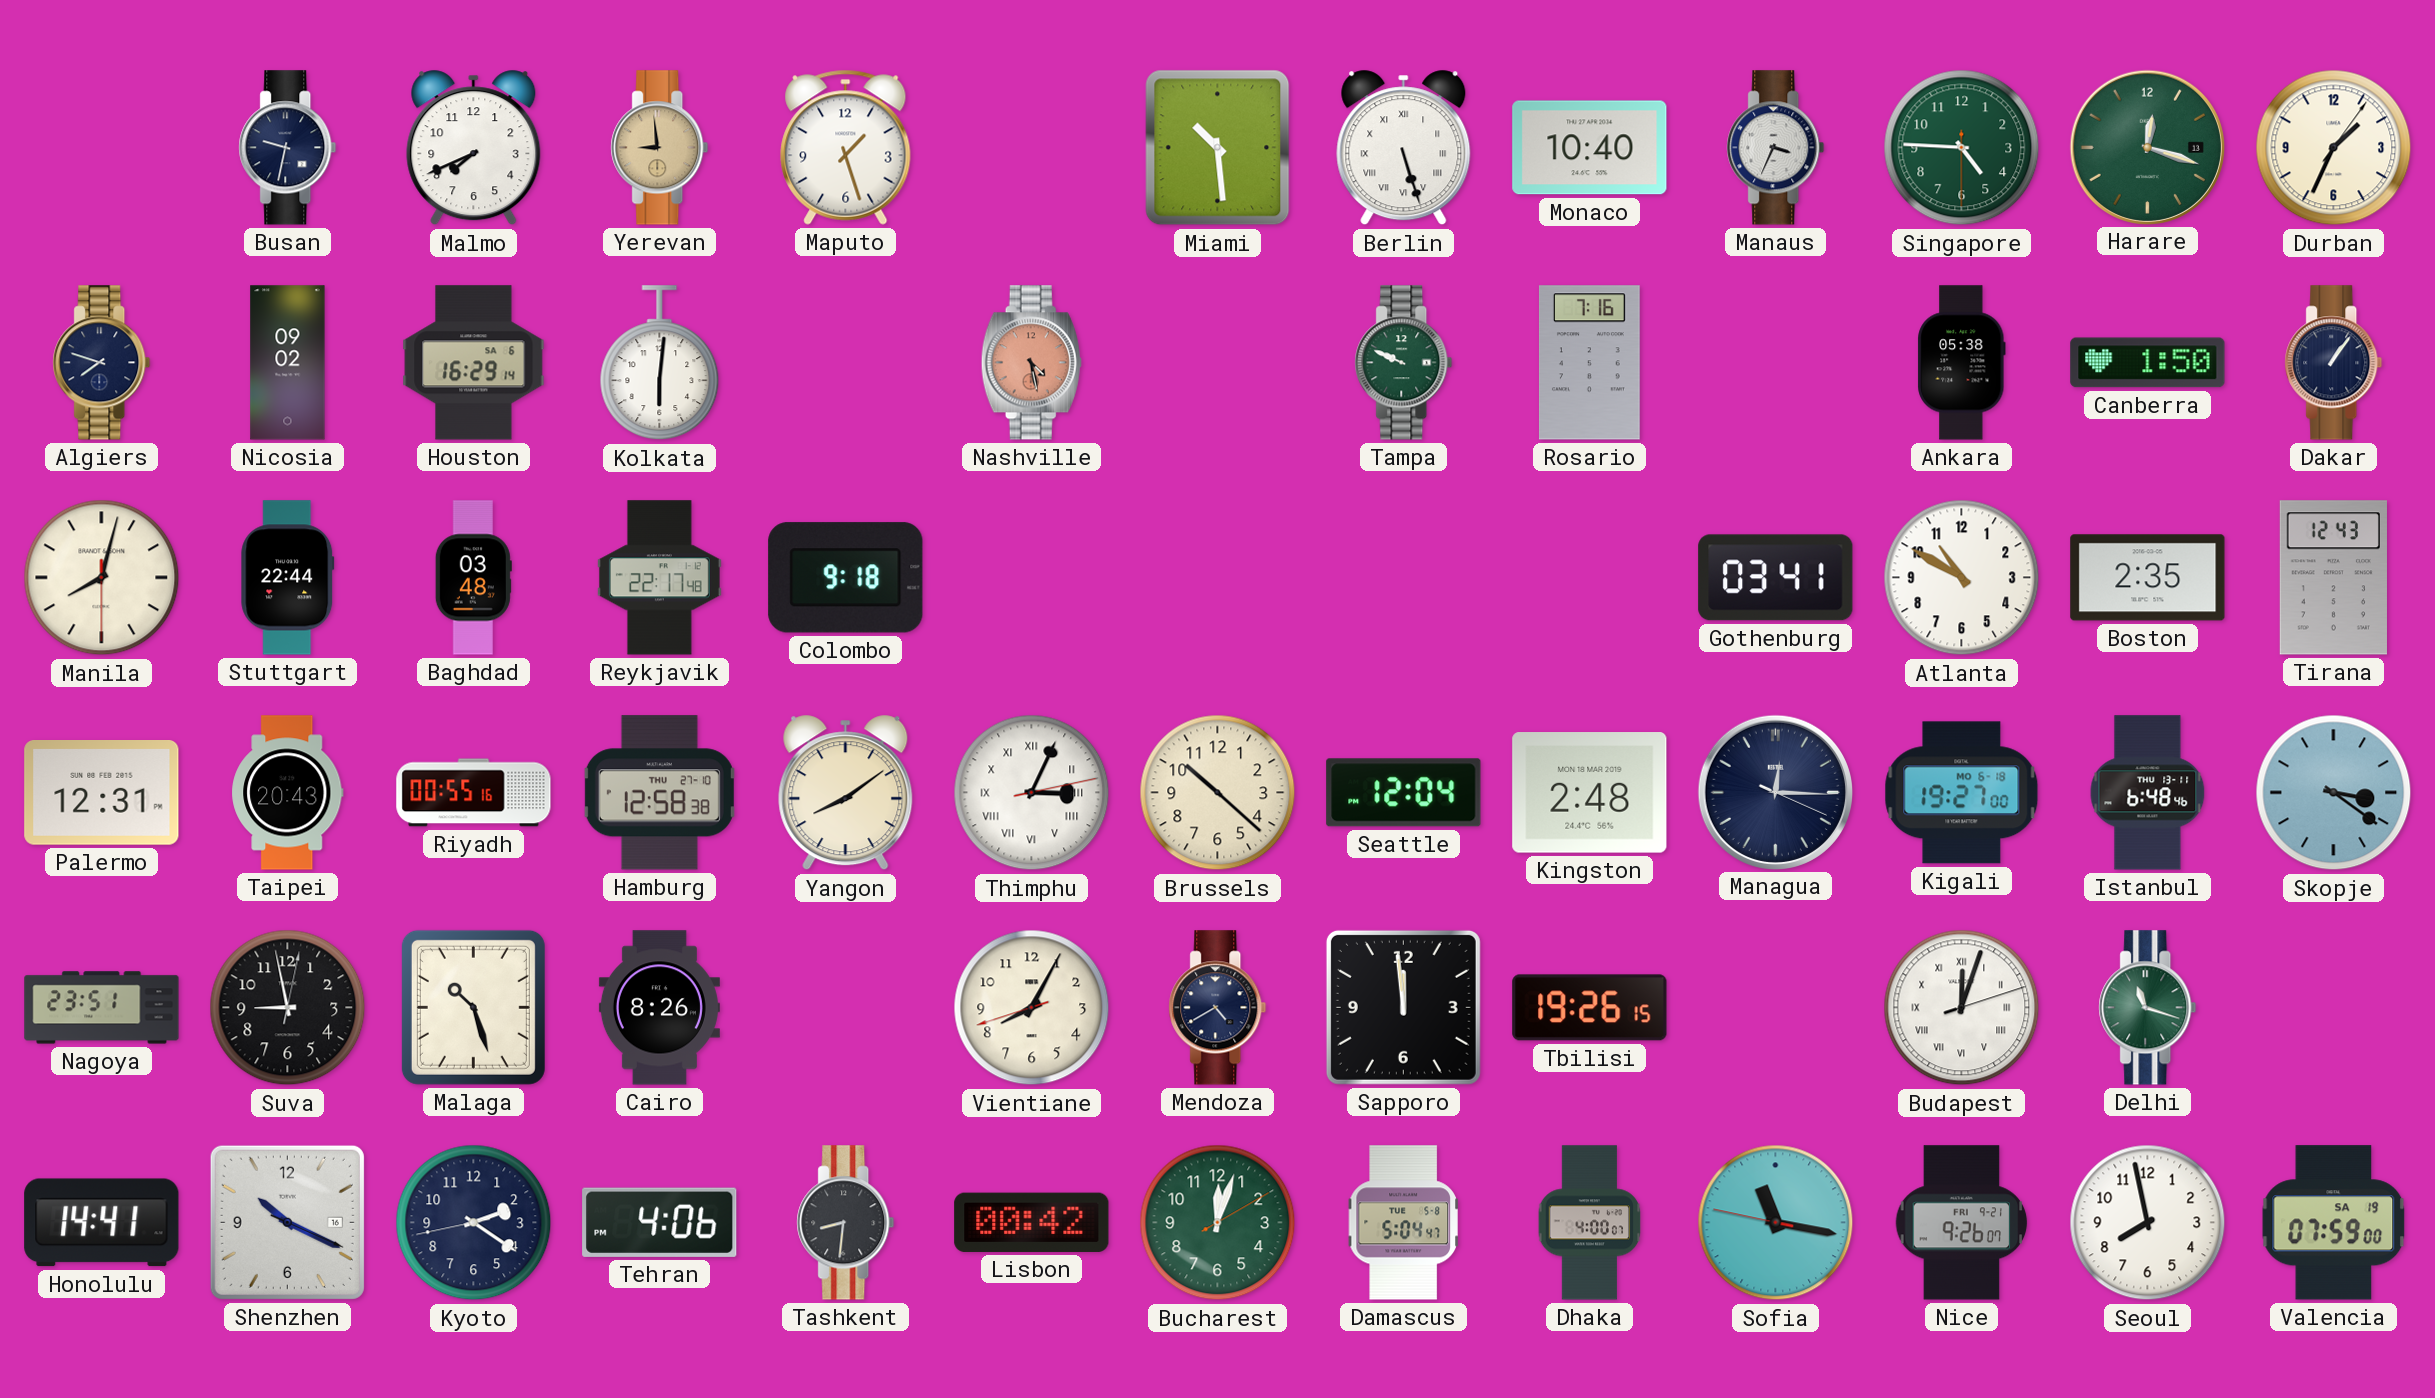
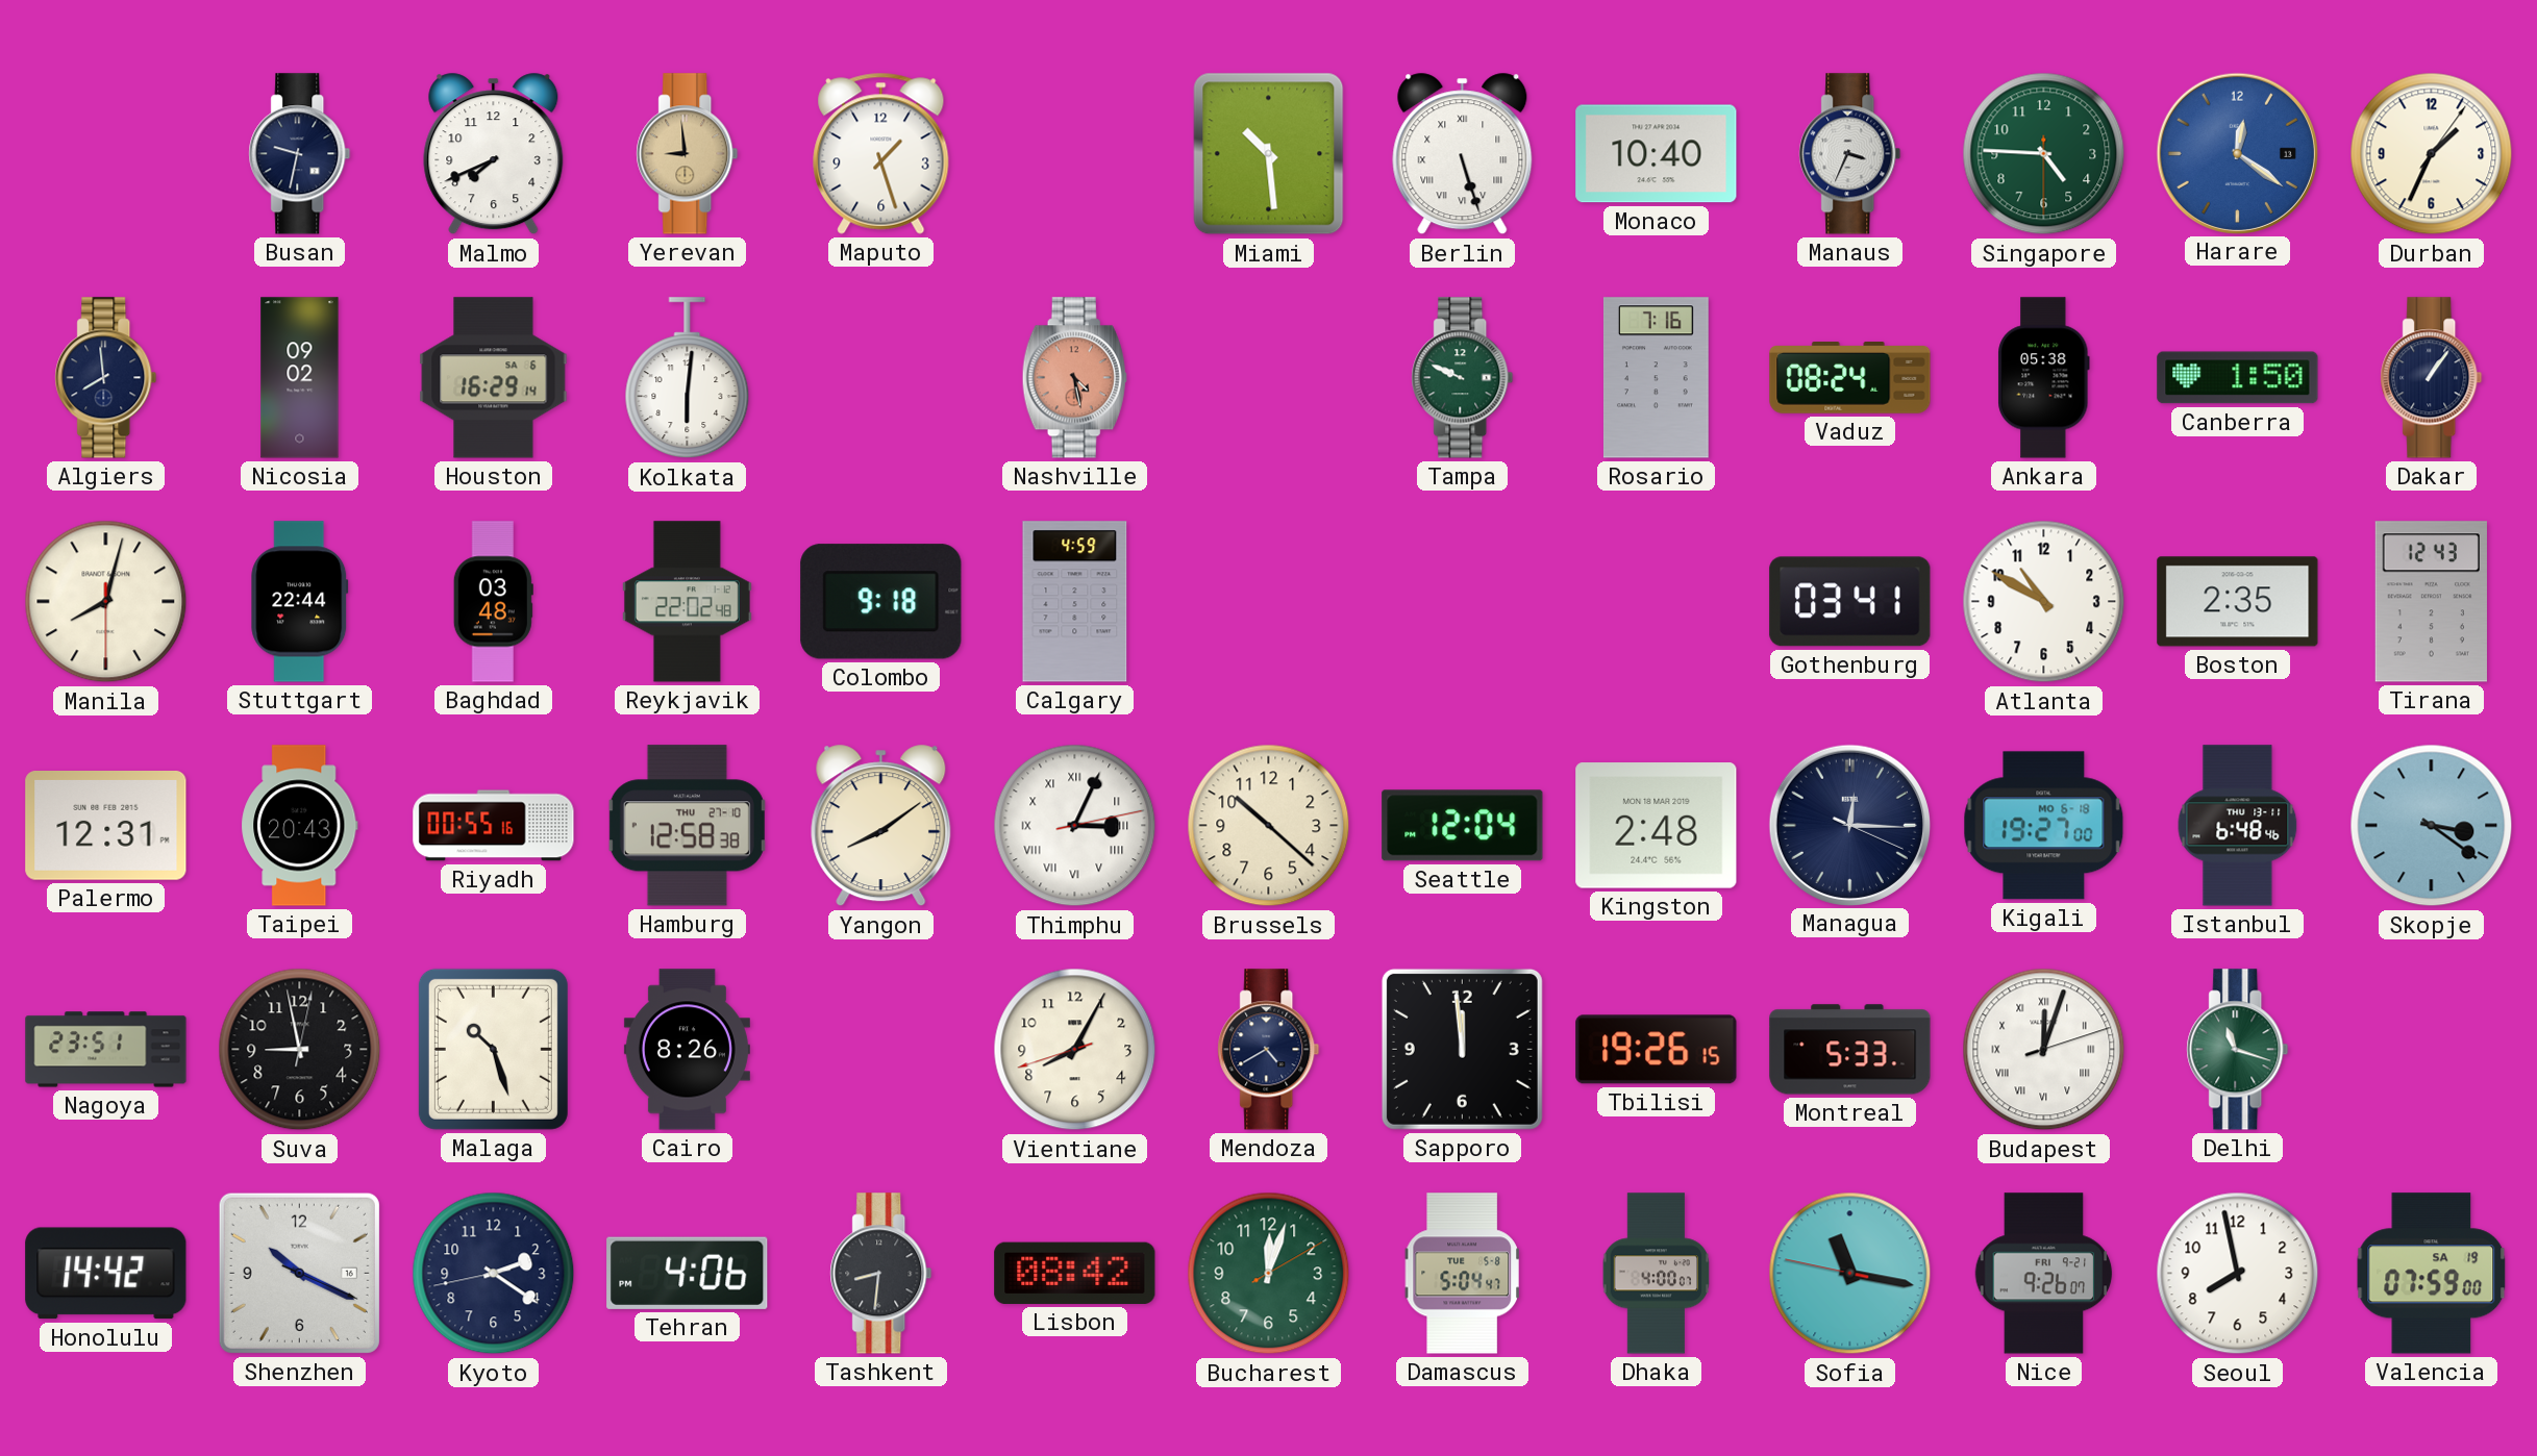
Harare: 12:18 -> 12:21
Harare dial: green -> blue
Algiers: 7:48 -> 7:59
Vaduz: none -> 08:24
Reykjavik: 22:17 -> 22:02
Calgary: none -> 4:59
Montreal: none -> 5:33
Honolulu: 14:41 -> 14:42
Lisbon: 00:42 -> 08:42
